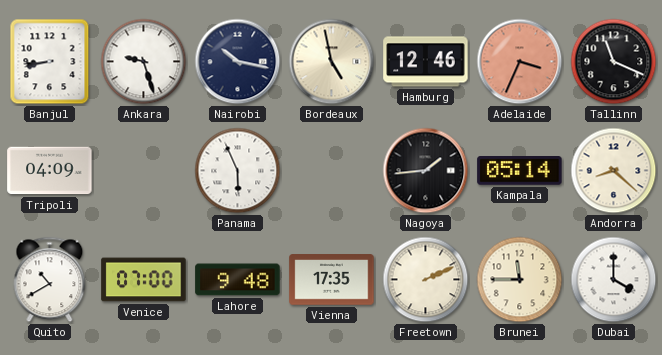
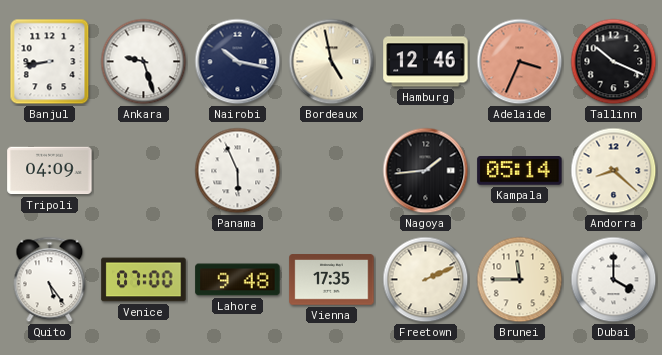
Tallinn: 11:19 -> 10:19
Quito: 10:40 -> 5:24
